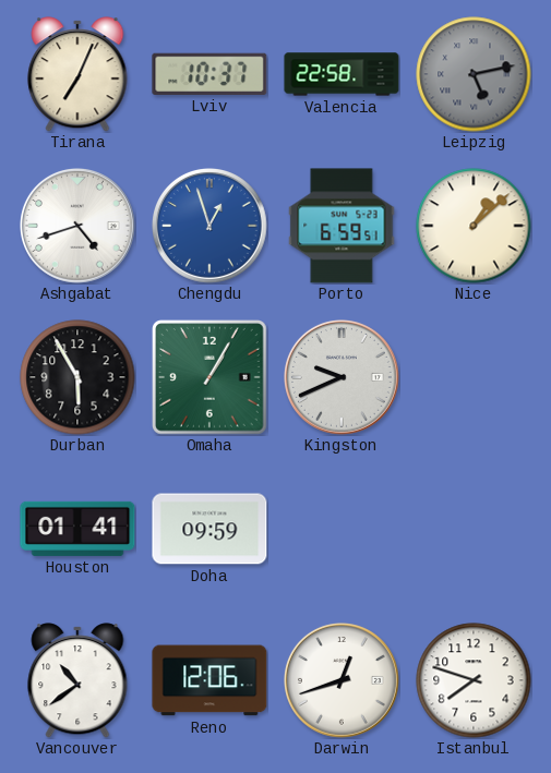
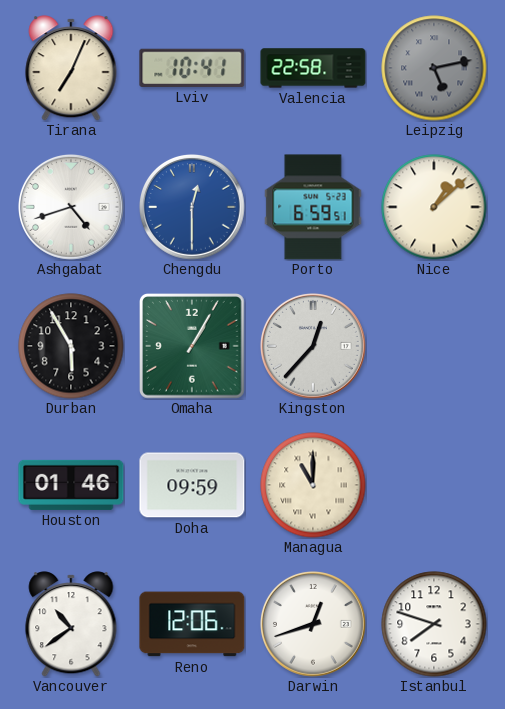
Lviv: 10:37 -> 10:41
Chengdu: 12:57 -> 12:30
Kingston: 9:41 -> 12:37
Houston: 01:41 -> 01:46
Managua: none -> 11:00
